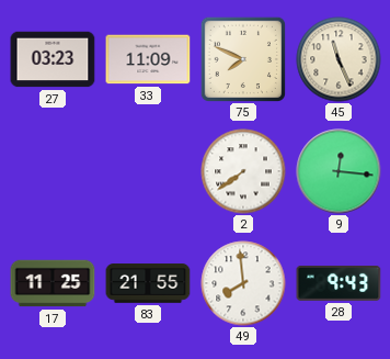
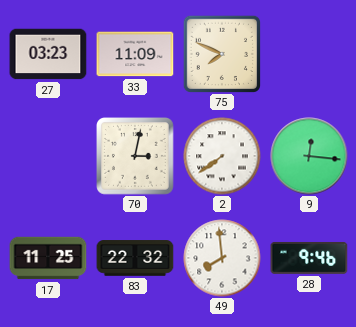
45: 11:26 -> none
70: none -> 3:02
83: 21:55 -> 22:32
28: 9:43 -> 9:46
